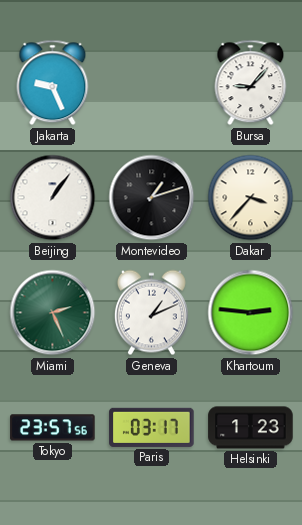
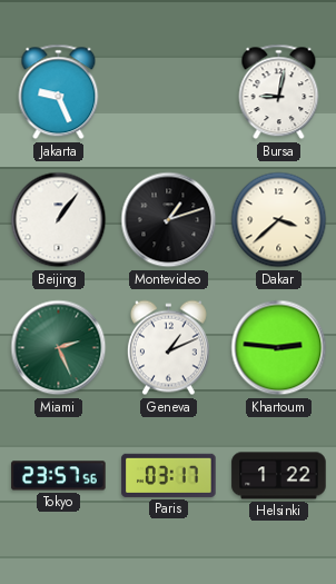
Bursa: 9:07 -> 9:02
Dakar: 3:37 -> 3:38
Helsinki: 1:23 -> 1:22
